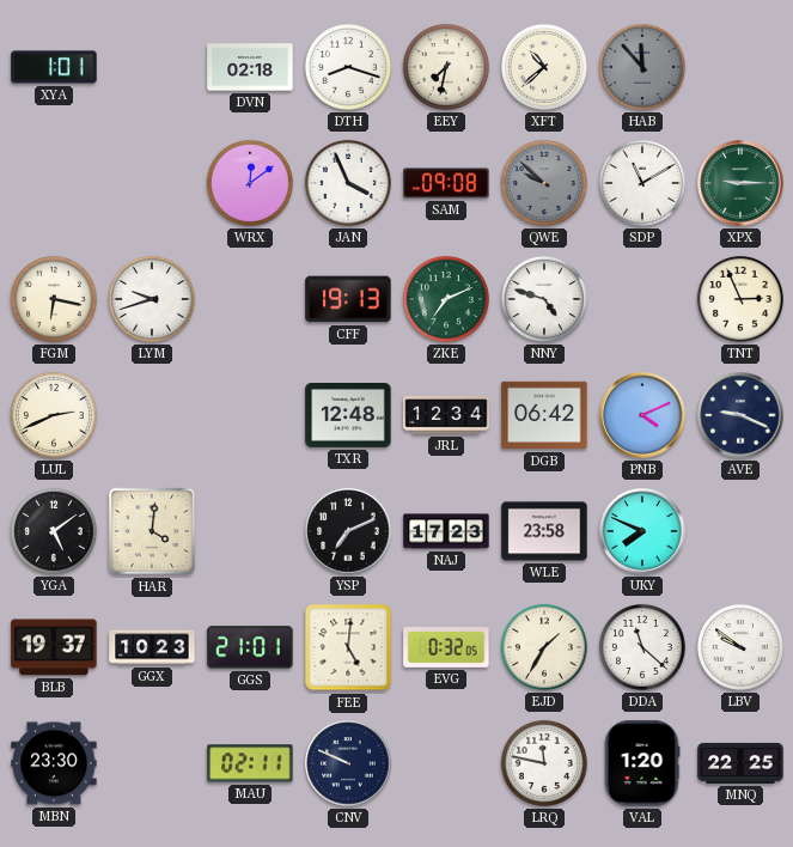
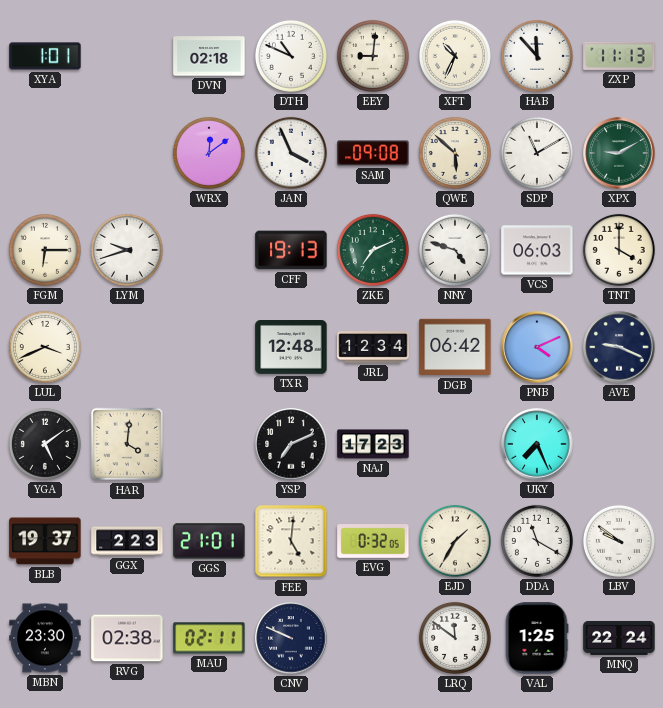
DTH: 8:18 -> 10:49
EEY: 7:32 -> 9:01
XFT: 10:38 -> 10:34
HAB dial: grey -> white
ZXP: none -> 11:13
QWE: 9:52 -> 5:52
QWE dial: grey -> cream
XPX: 9:15 -> 9:10
FGM: 6:17 -> 6:15
VCS: none -> 06:03
TNT: 2:56 -> 4:00
LUL: 2:41 -> 3:41
WLE: 23:58 -> none
UKY: 7:49 -> 7:26
GGX: 10:23 -> 2:23
DDA: 11:22 -> 11:20
RVG: none -> 02:38
LRQ: 11:47 -> 11:51
VAL: 1:20 -> 1:25
MNQ: 22:25 -> 22:24
